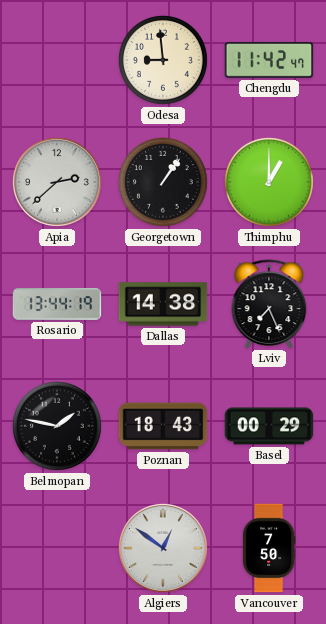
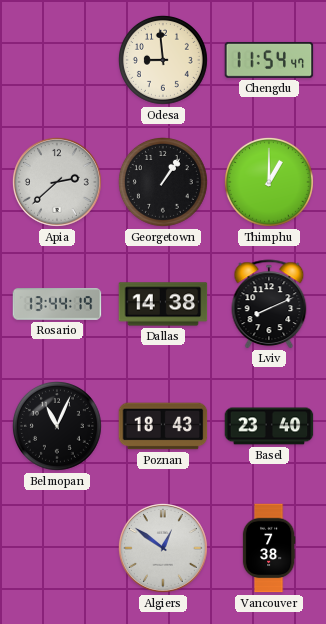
Chengdu: 11:42 -> 11:54
Lviv: 7:26 -> 8:11
Belmopan: 1:47 -> 11:04
Basel: 00:29 -> 23:40
Vancouver: 7:50 -> 7:38
